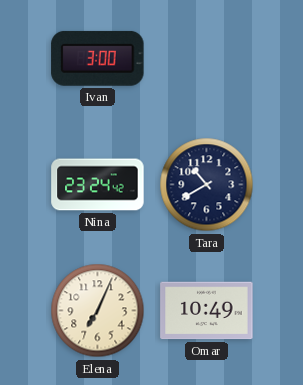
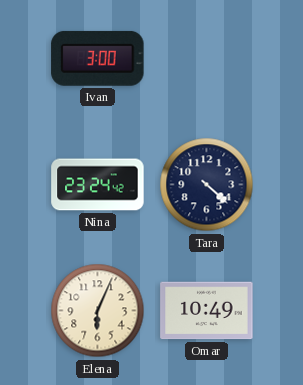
Tara: 10:40 -> 4:22
Elena: 7:04 -> 6:04
